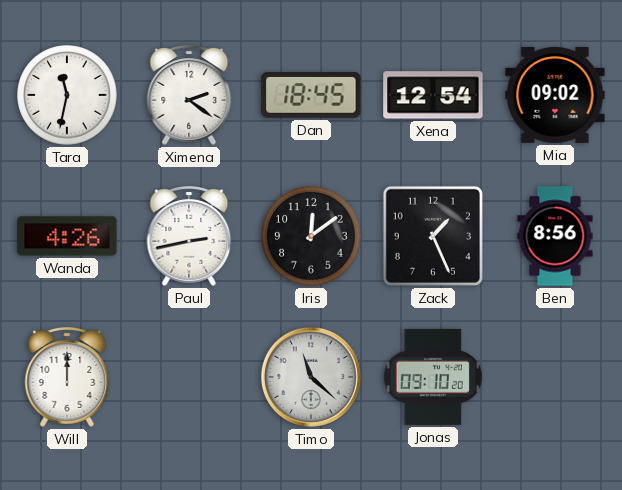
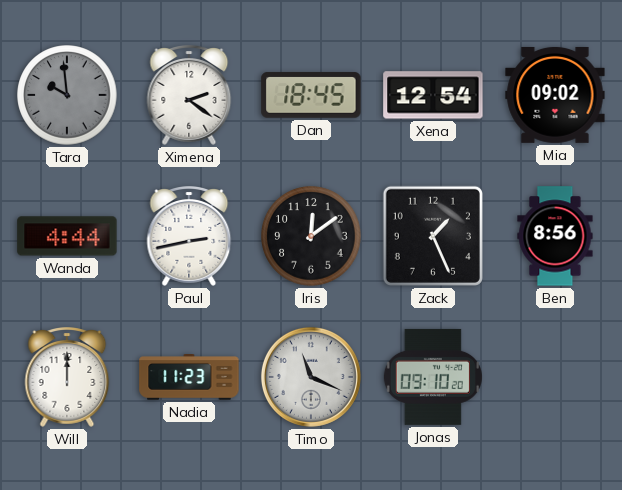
Tara: 11:32 -> 9:59
Tara dial: white -> grey
Wanda: 4:26 -> 4:44
Nadia: none -> 11:23
Timo: 11:22 -> 11:19
